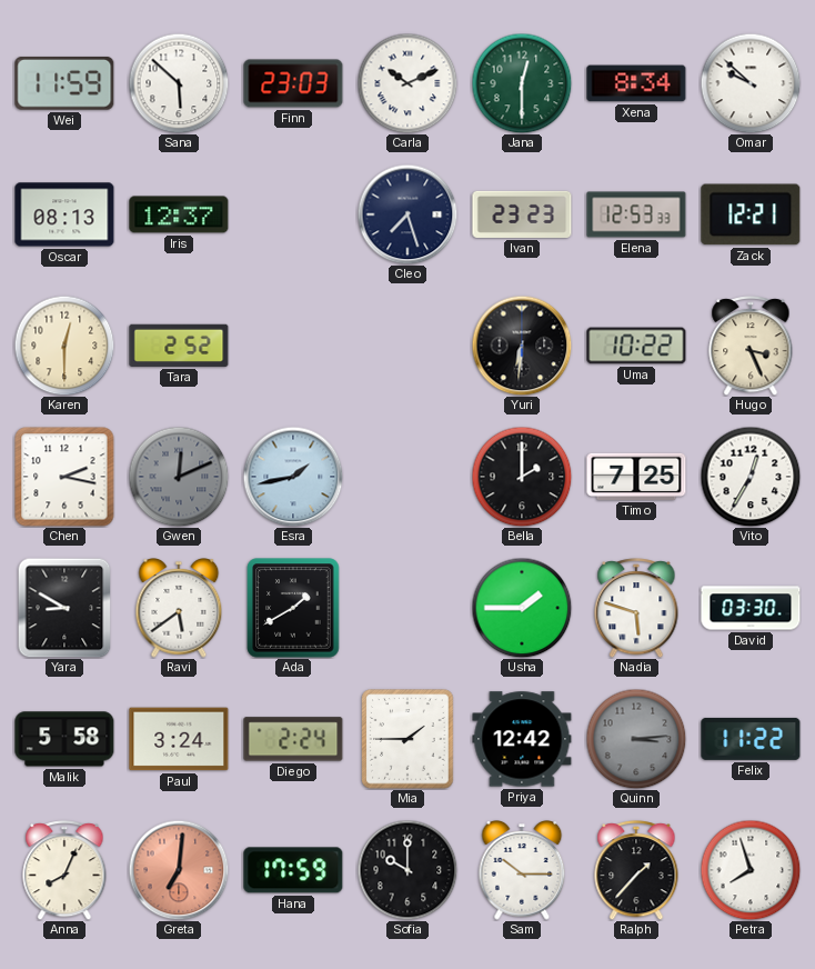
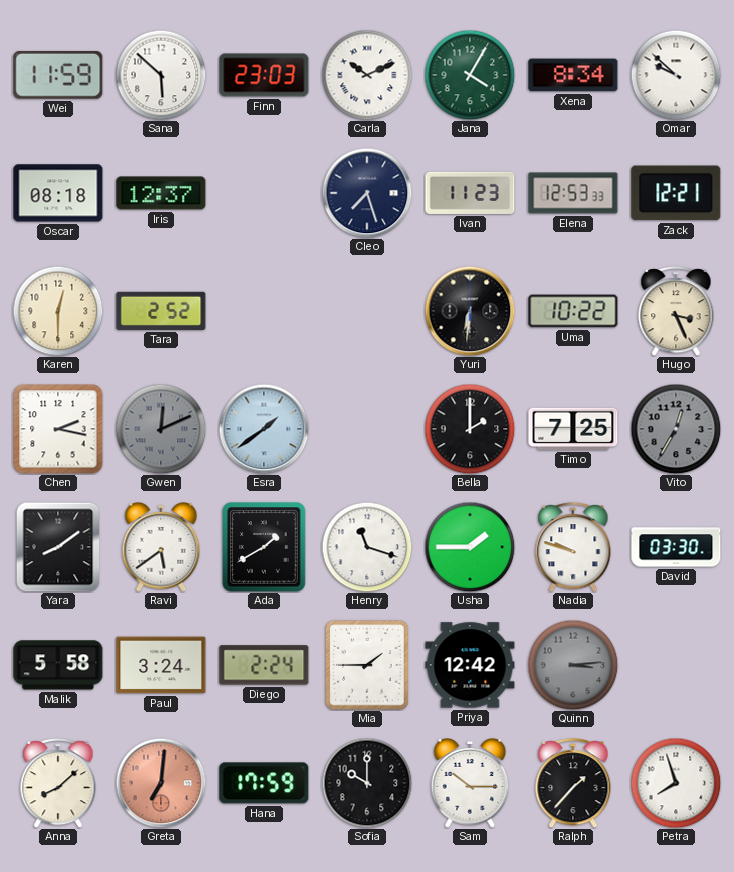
Jana: 12:30 -> 4:05
Oscar: 08:13 -> 08:18
Ivan: 23:23 -> 11:23
Esra: 1:43 -> 1:39
Vito dial: white -> grey
Yara: 8:50 -> 8:09
Henry: none -> 11:18
Nadia: 5:48 -> 9:48
Felix: 11:22 -> none
Anna: 8:04 -> 8:08
